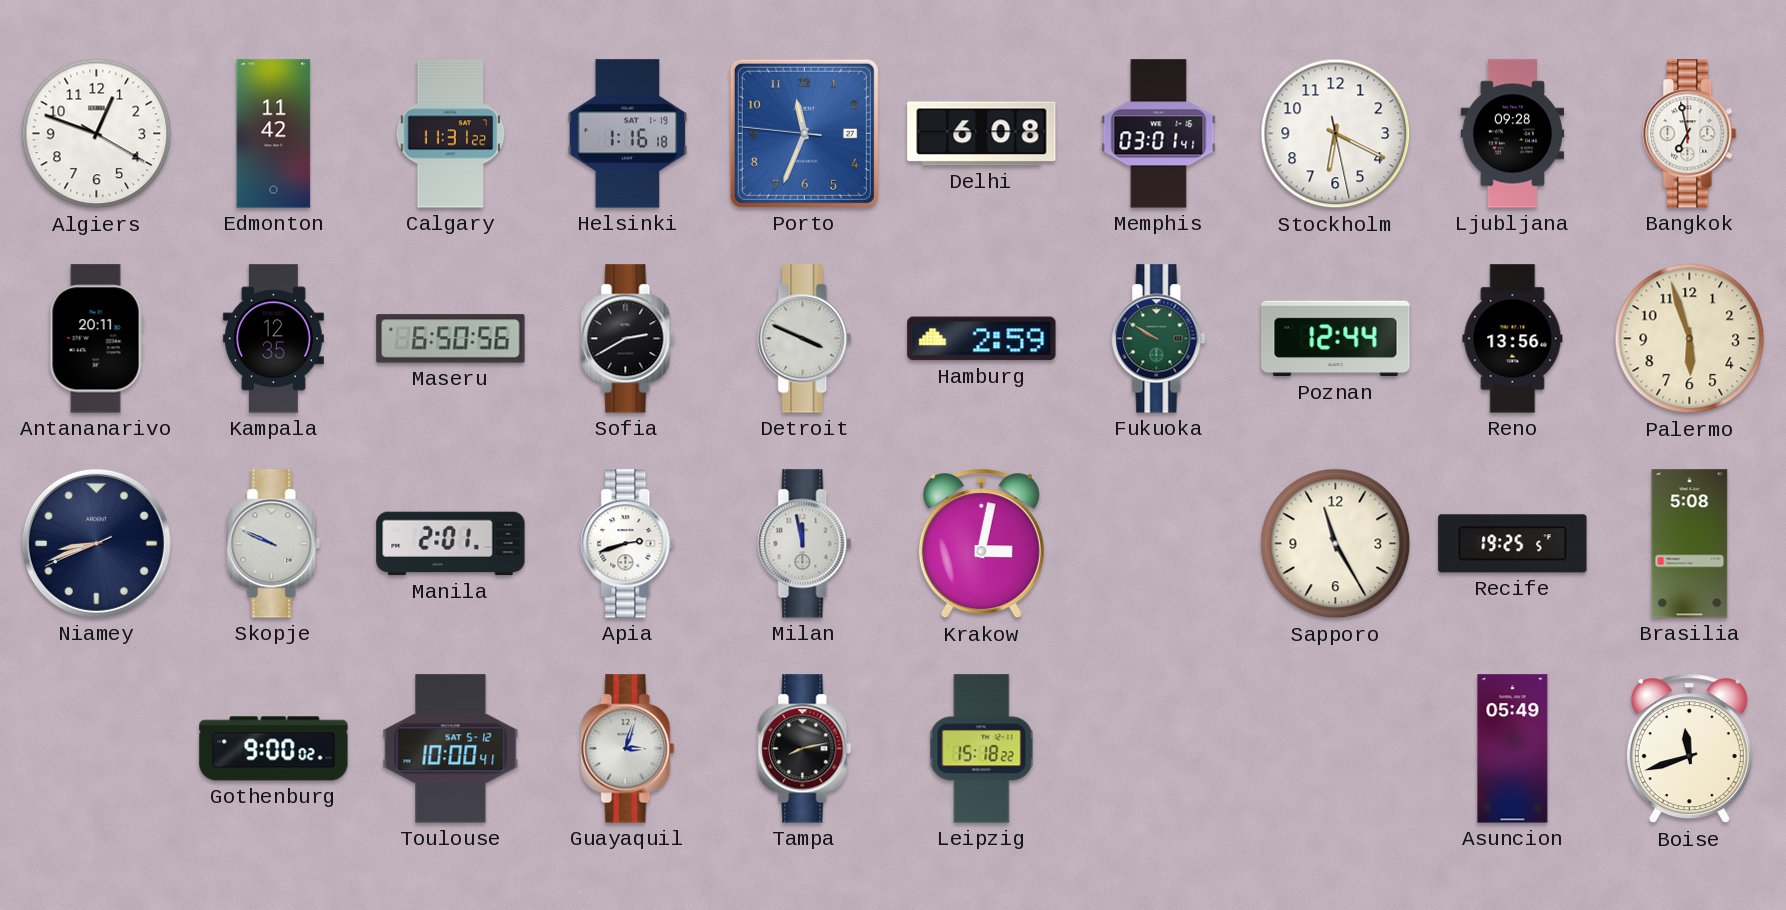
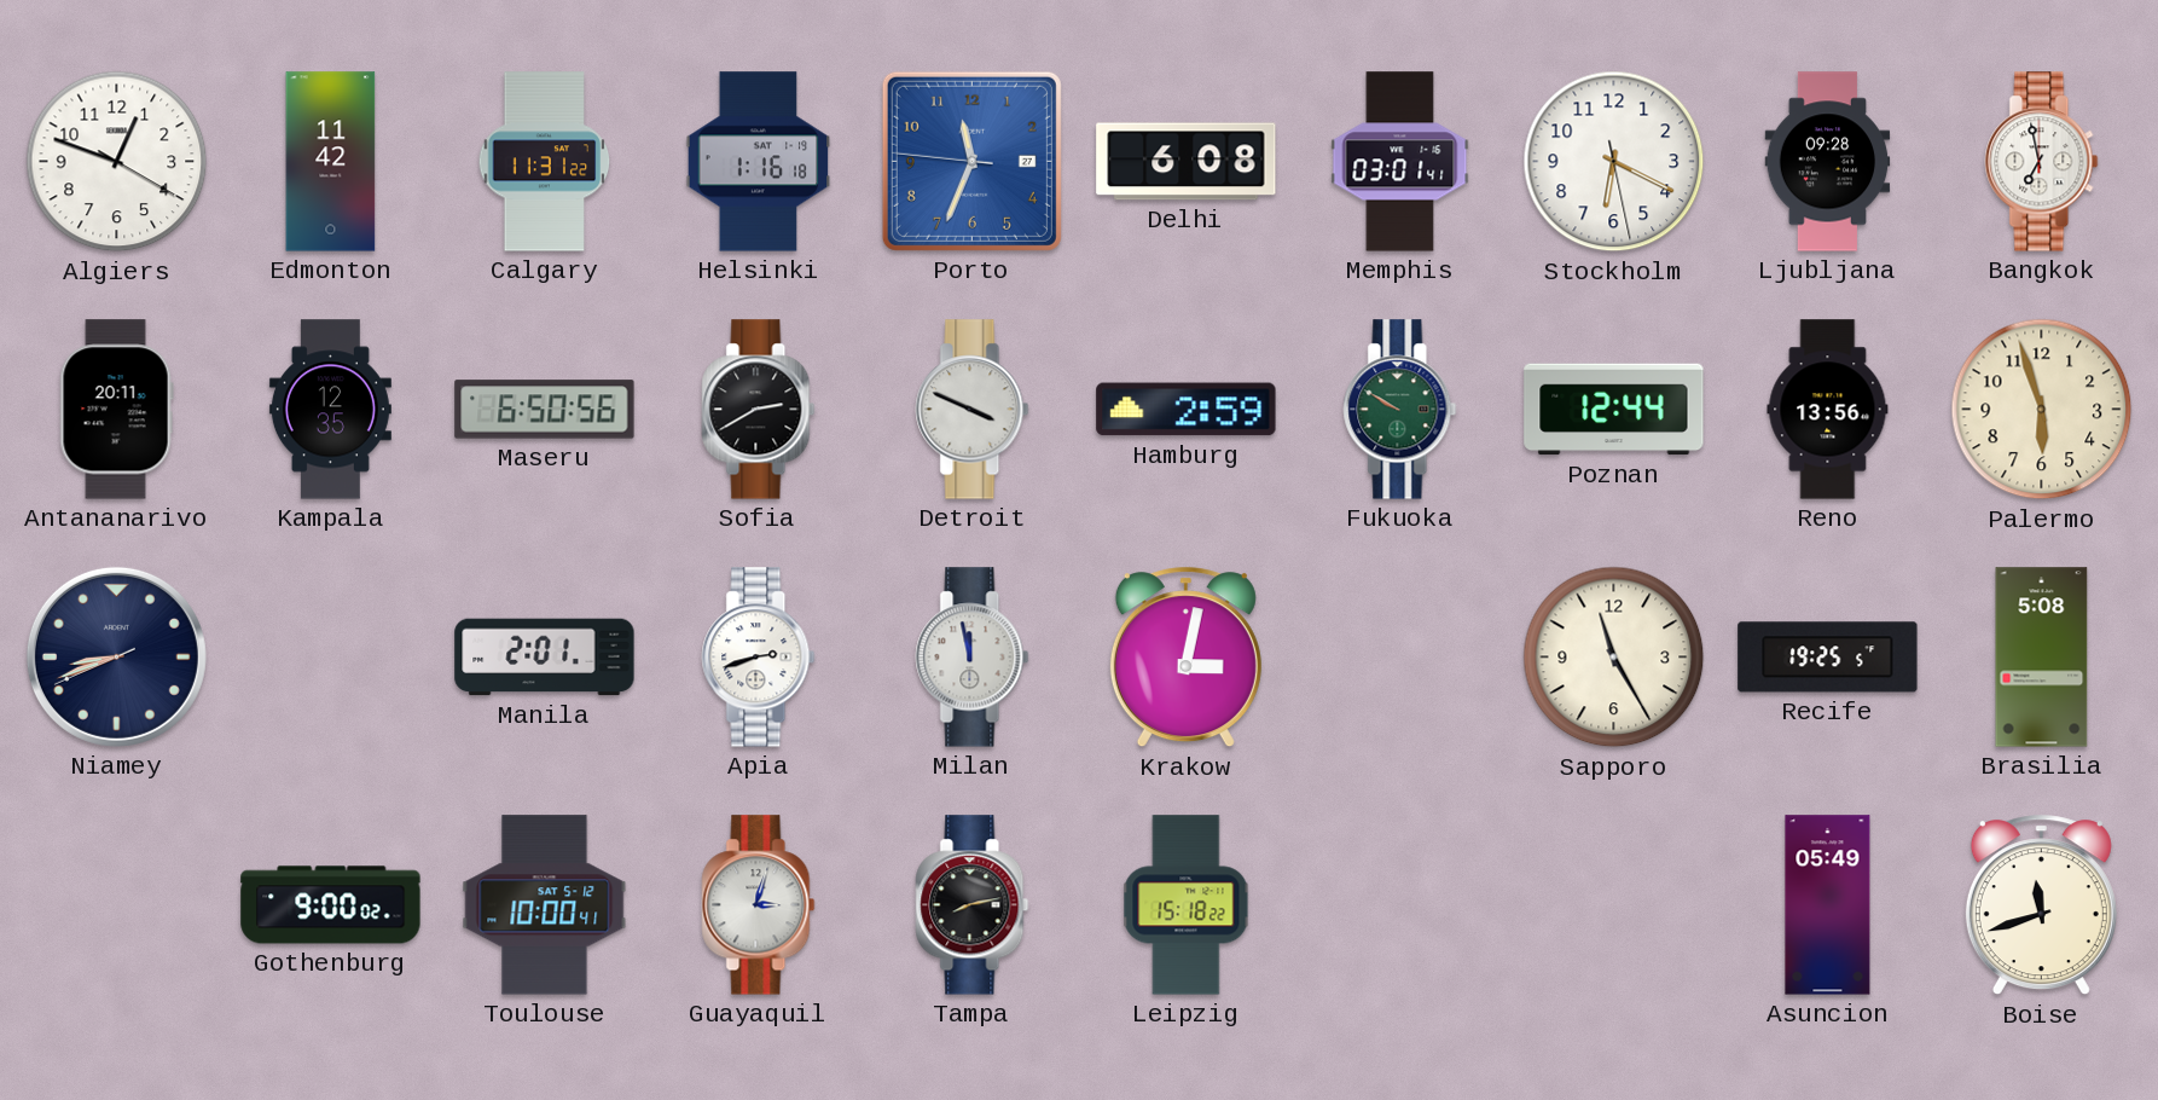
Skopje: 9:49 -> none
